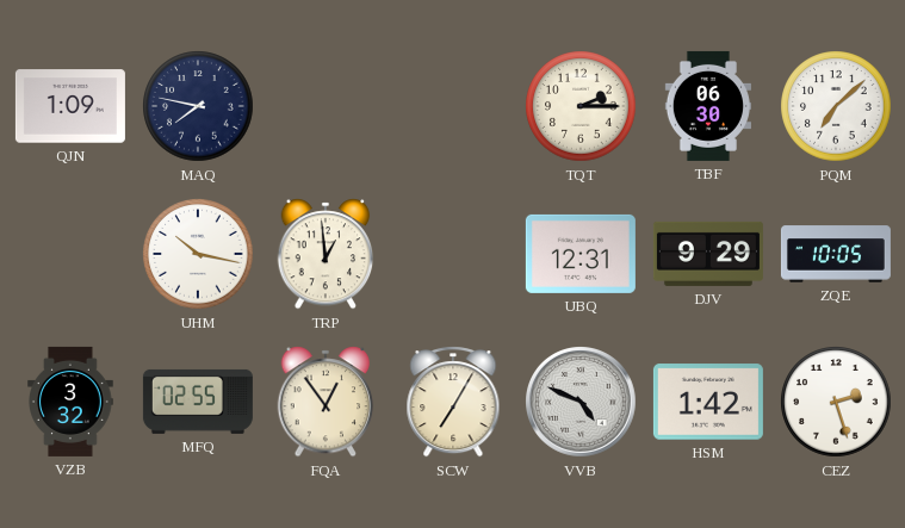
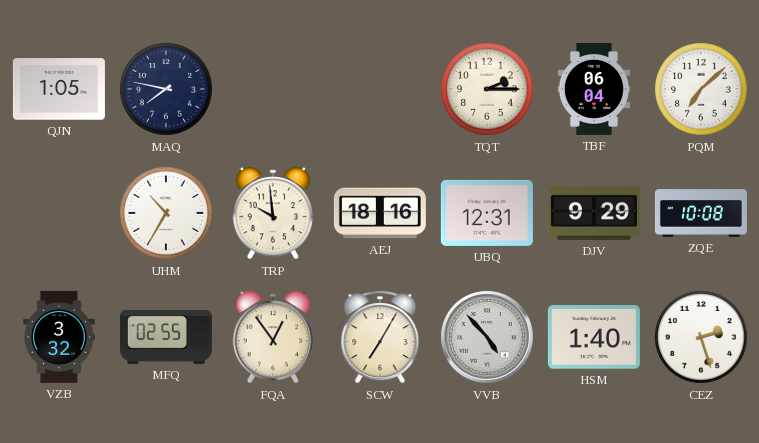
QJN: 1:09 -> 1:05
TBF: 06:30 -> 06:04
UHM: 10:17 -> 10:35
TRP: 12:59 -> 9:59
AEJ: none -> 18:16
ZQE: 10:05 -> 10:08
VVB: 4:49 -> 4:53
HSM: 1:42 -> 1:40
